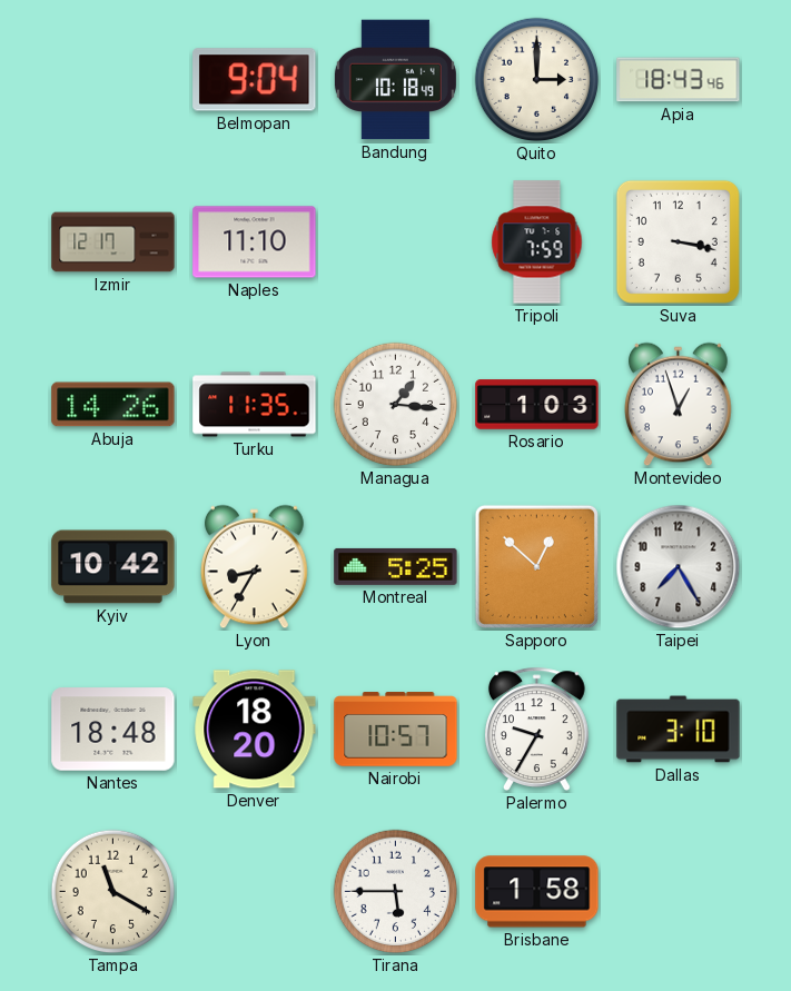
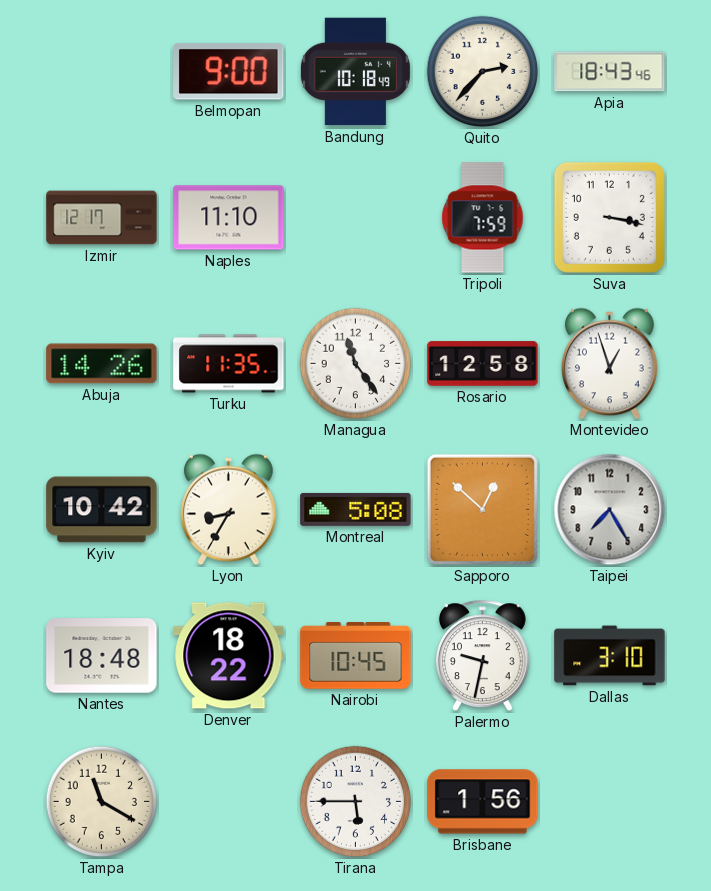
Belmopan: 9:04 -> 9:00
Quito: 3:00 -> 2:37
Managua: 1:16 -> 11:24
Rosario: 1:03 -> 12:58
Montreal: 5:25 -> 5:08
Denver: 18:20 -> 18:22
Nairobi: 10:57 -> 10:45
Palermo: 9:35 -> 9:32
Brisbane: 1:58 -> 1:56
